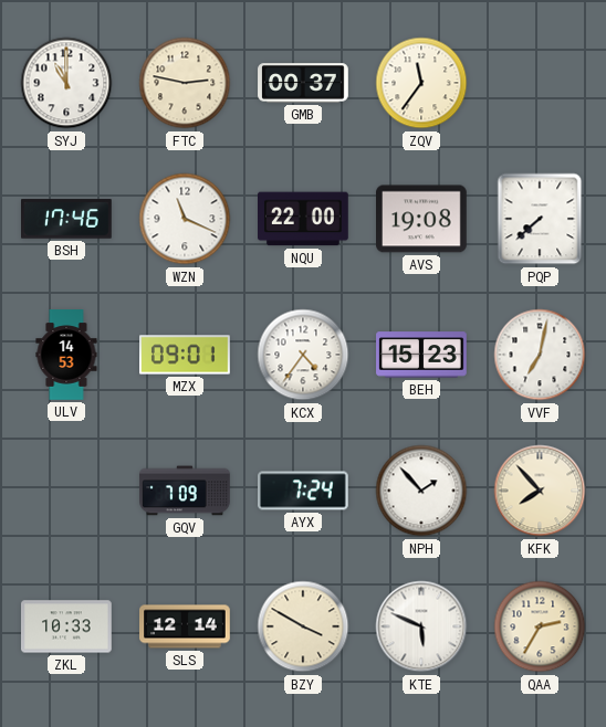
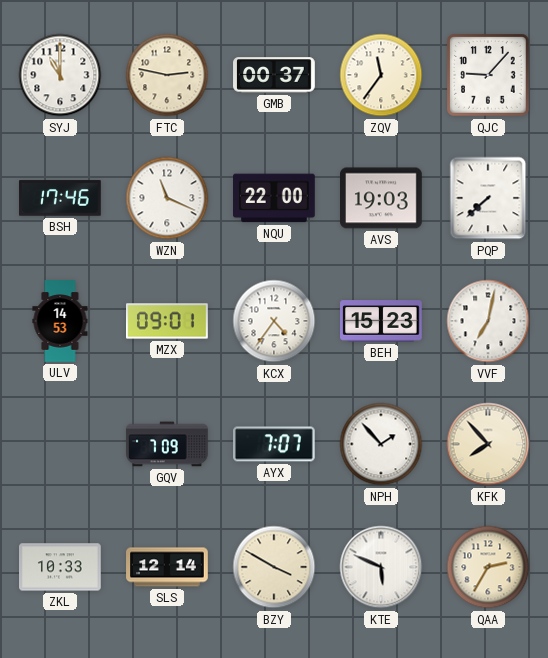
QJC: none -> 9:07
AVS: 19:08 -> 19:03
AYX: 7:24 -> 7:07
